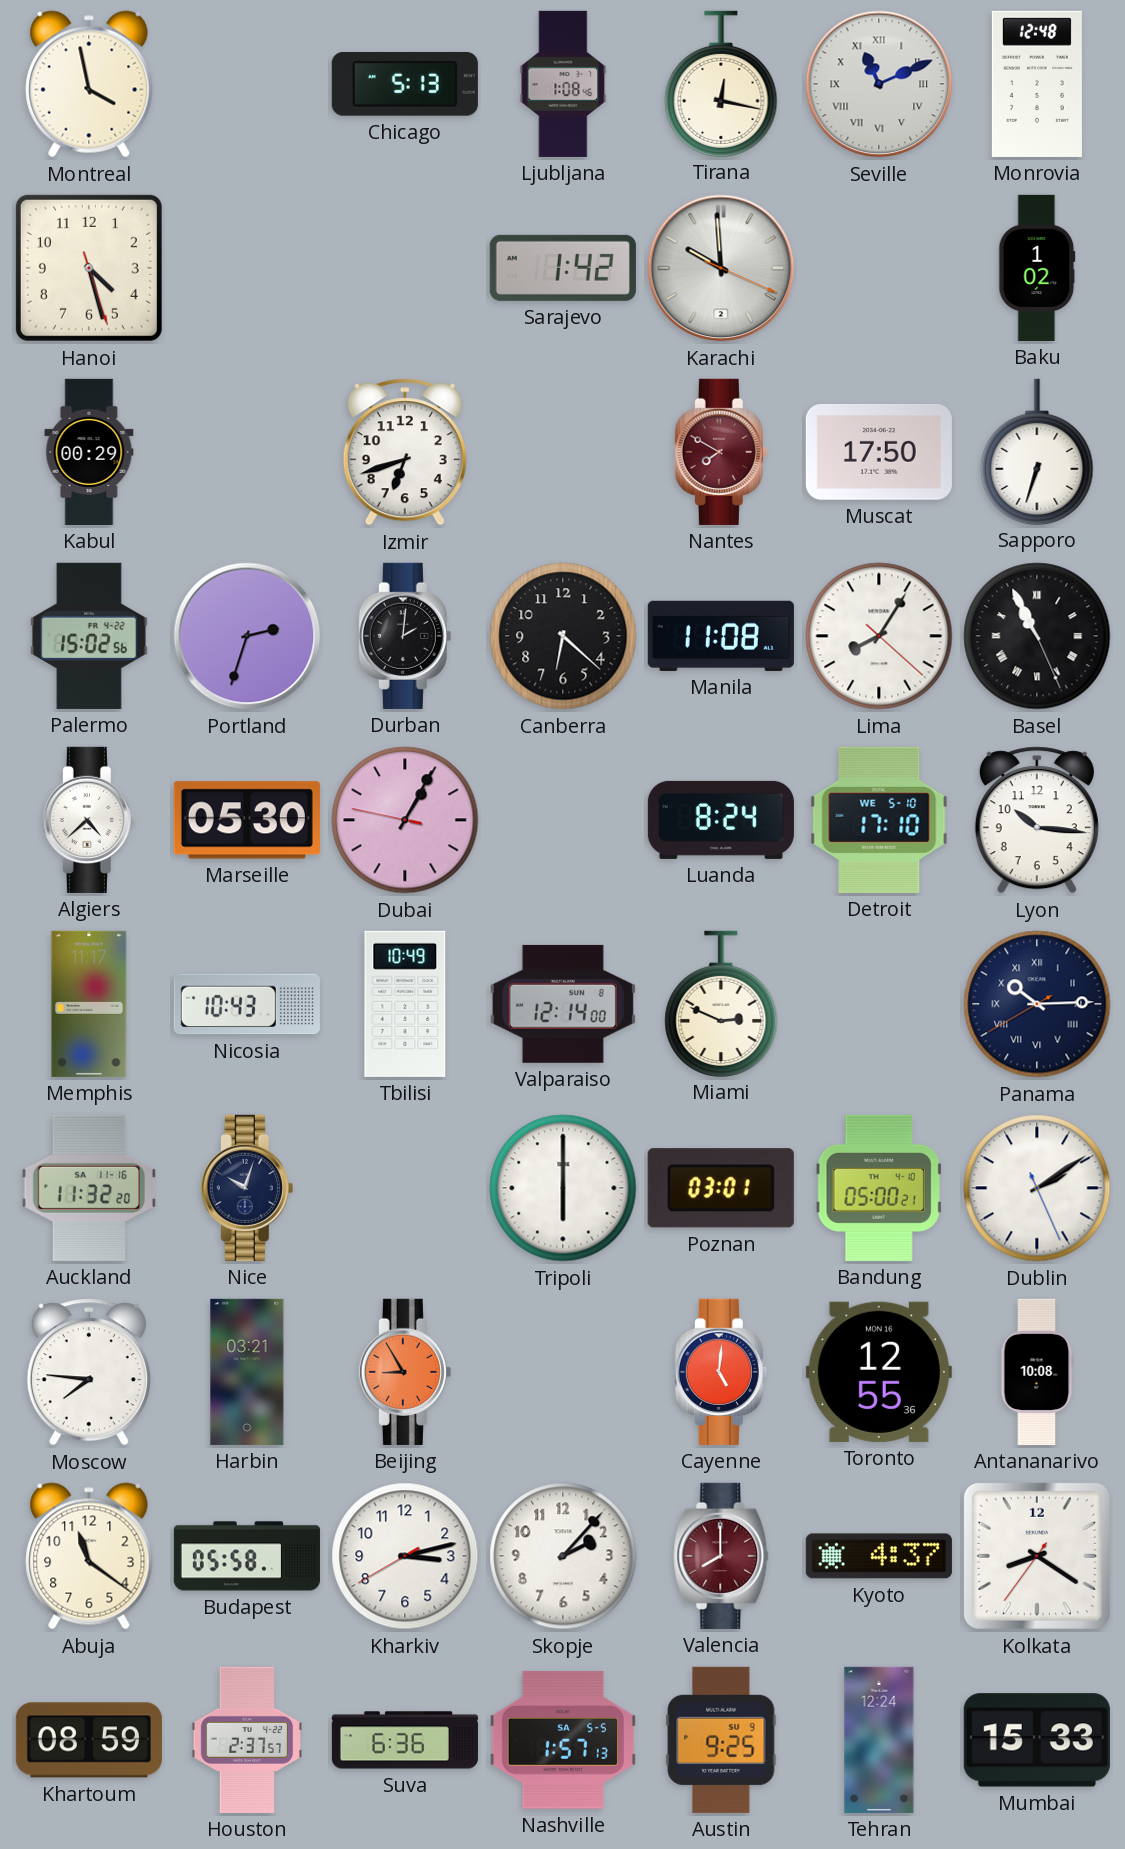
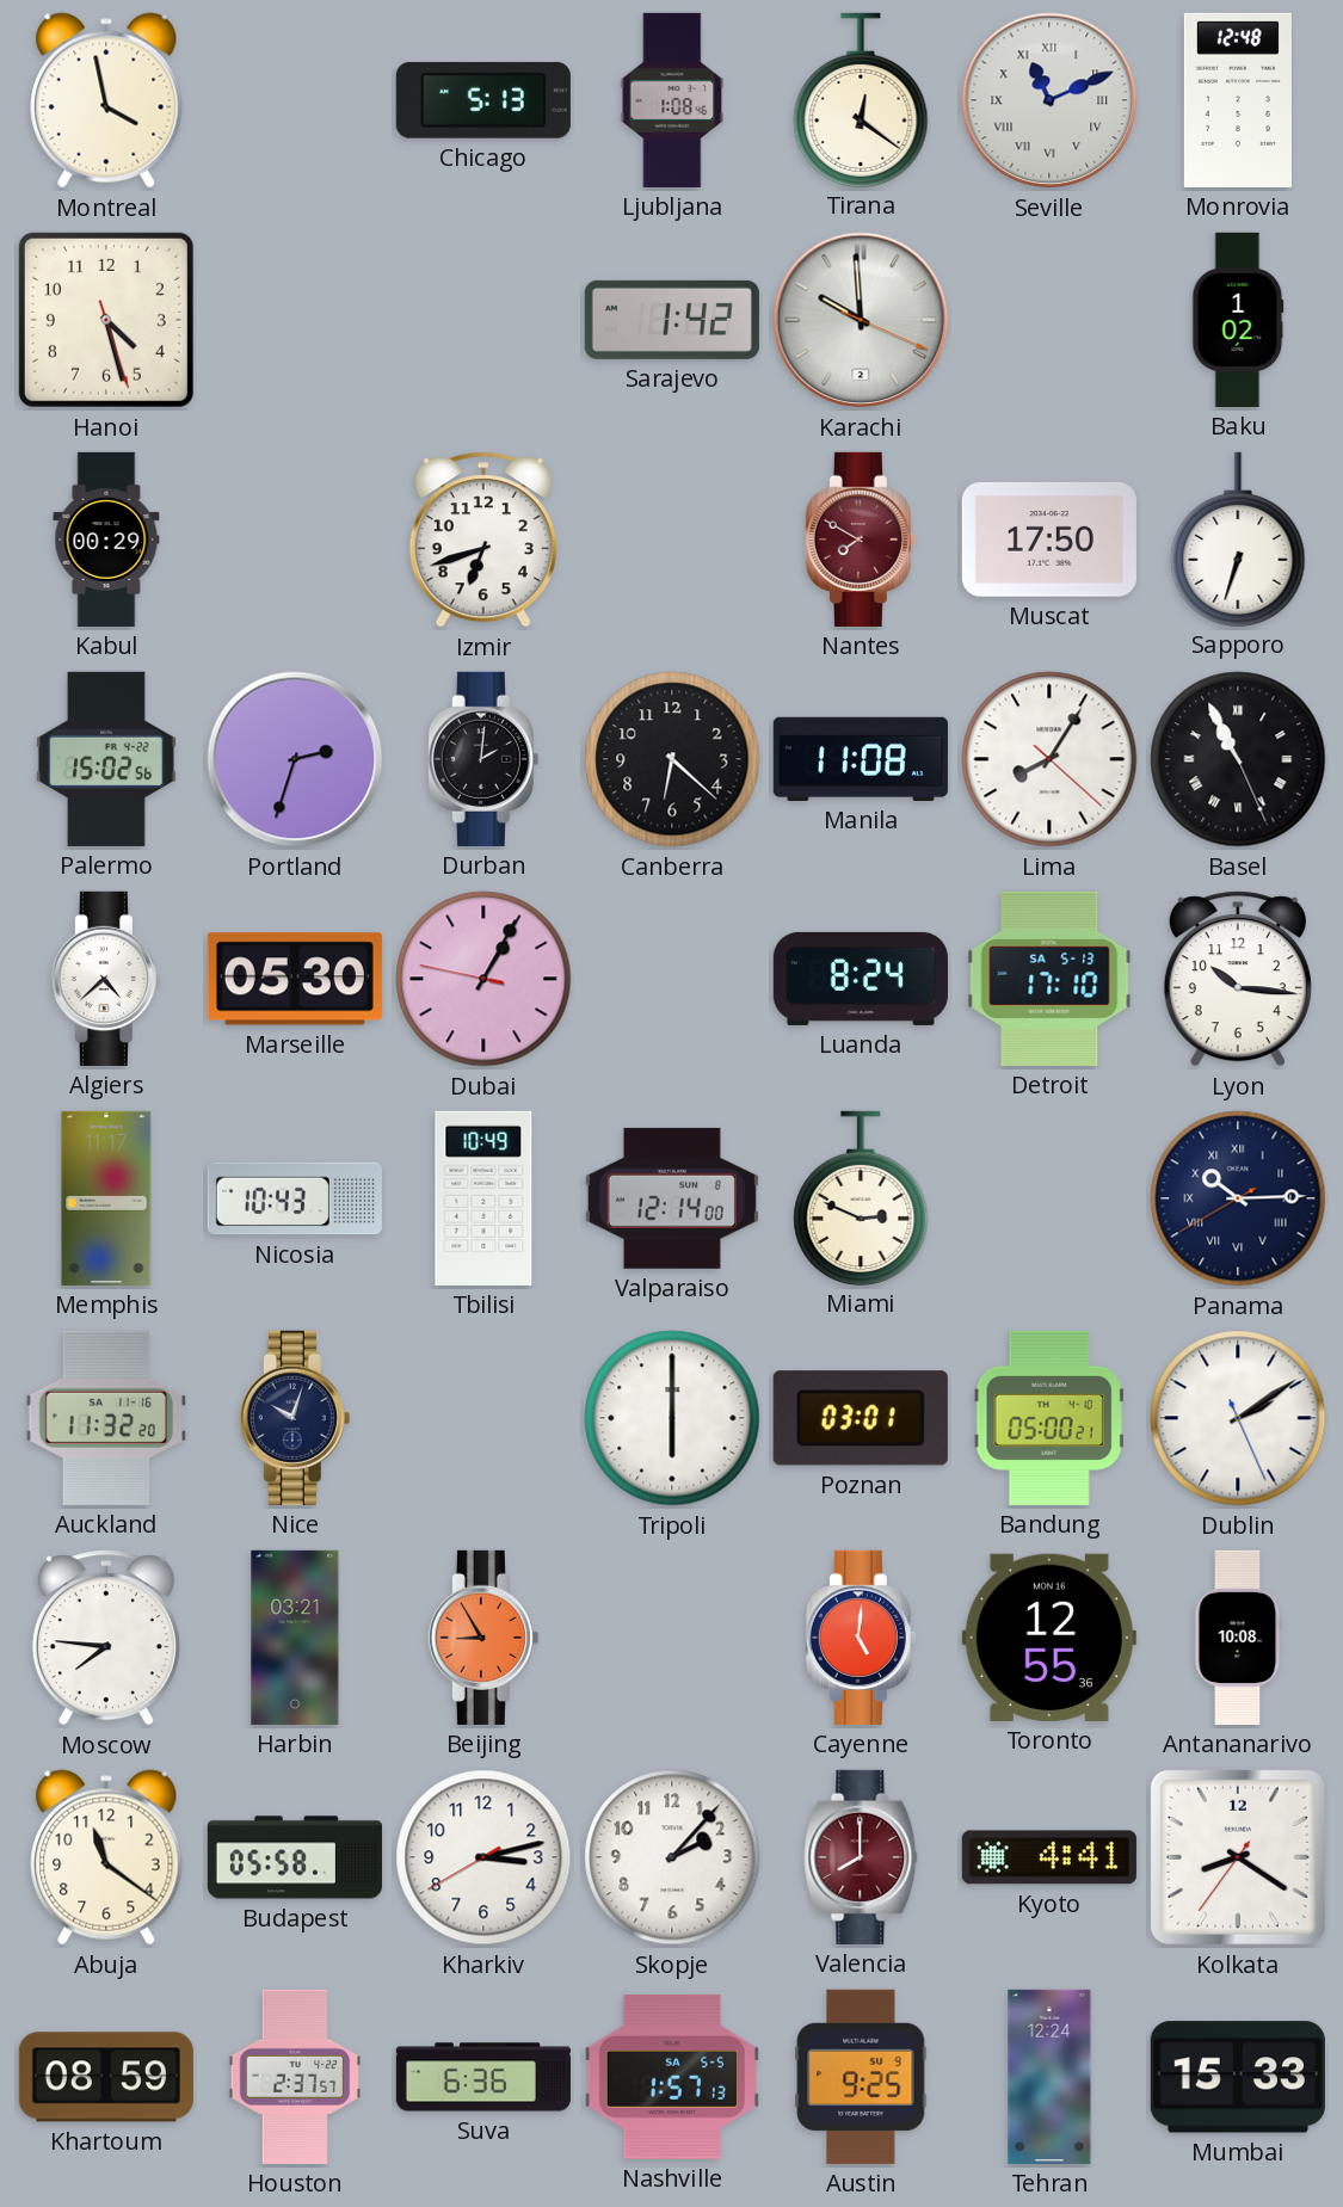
Tirana: 12:17 -> 12:21
Detroit date: WE 5-10 -> SA 5-13
Kyoto: 4:37 -> 4:41
